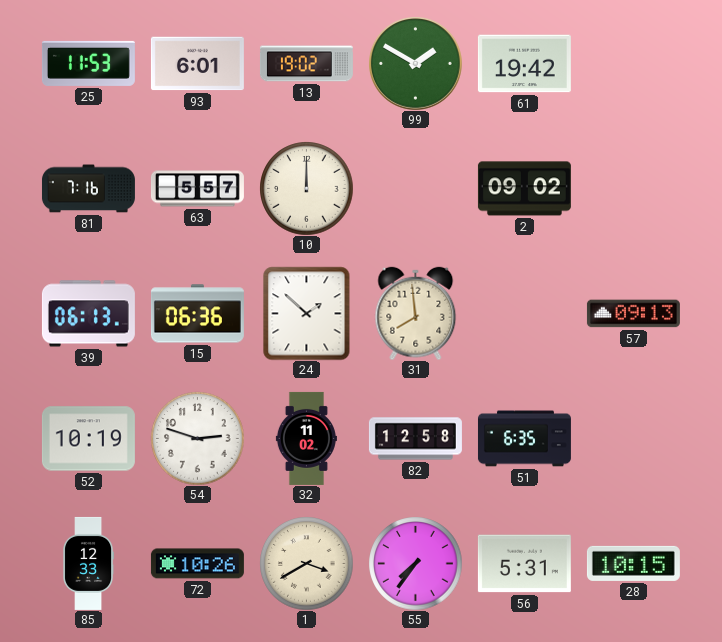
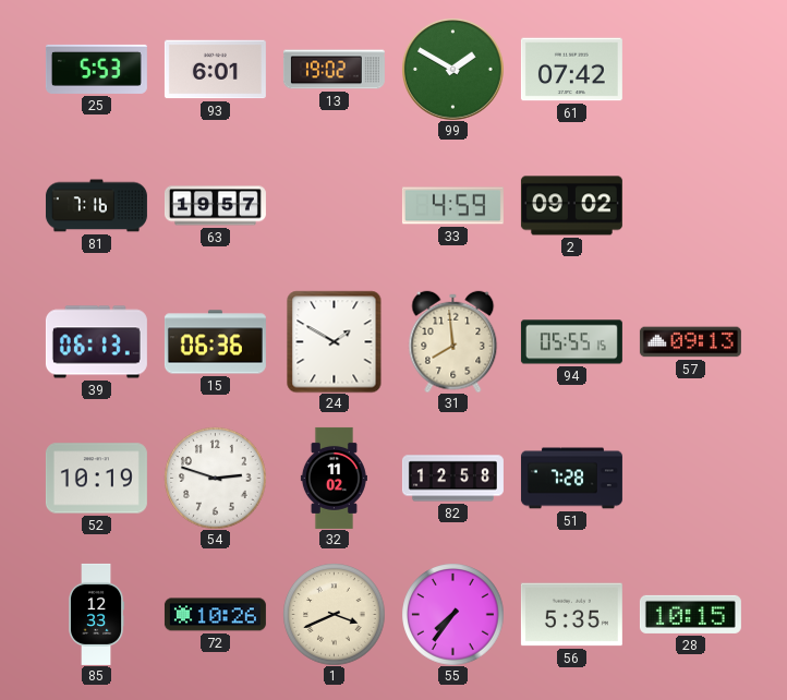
25: 11:53 -> 5:53
61: 19:42 -> 07:42
63: 5:57 -> 19:57
10: 12:00 -> none
33: none -> 4:59
24: 1:52 -> 1:50
94: none -> 05:55
51: 6:35 -> 7:28
1: 3:40 -> 3:41
56: 5:31 -> 5:35
